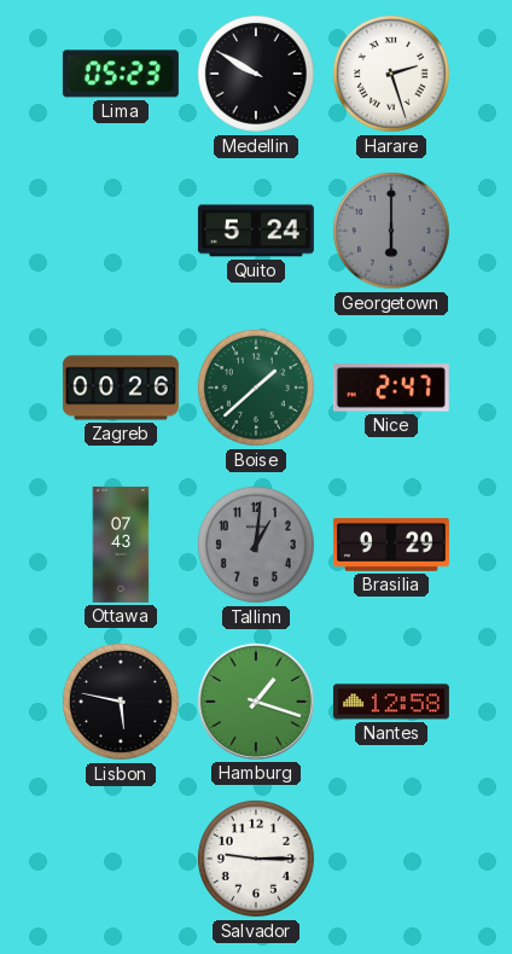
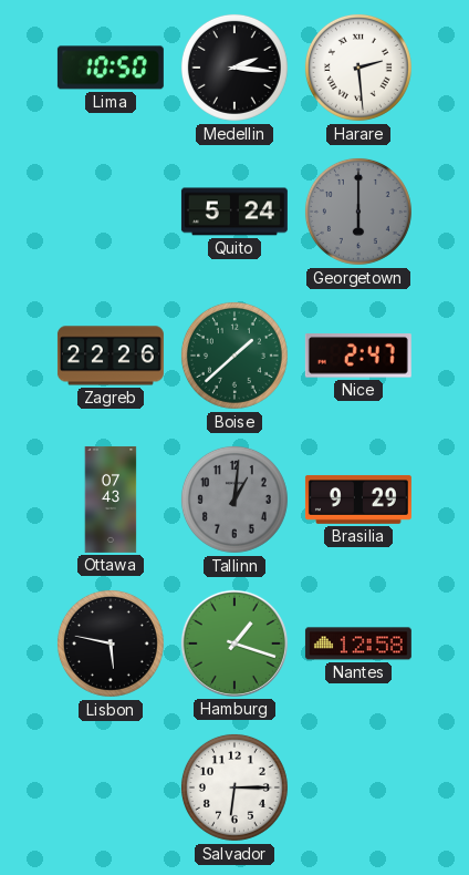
Lima: 05:23 -> 10:50
Medellin: 9:50 -> 2:16
Harare: 2:27 -> 2:29
Zagreb: 00:26 -> 22:26
Salvador: 9:15 -> 6:15
